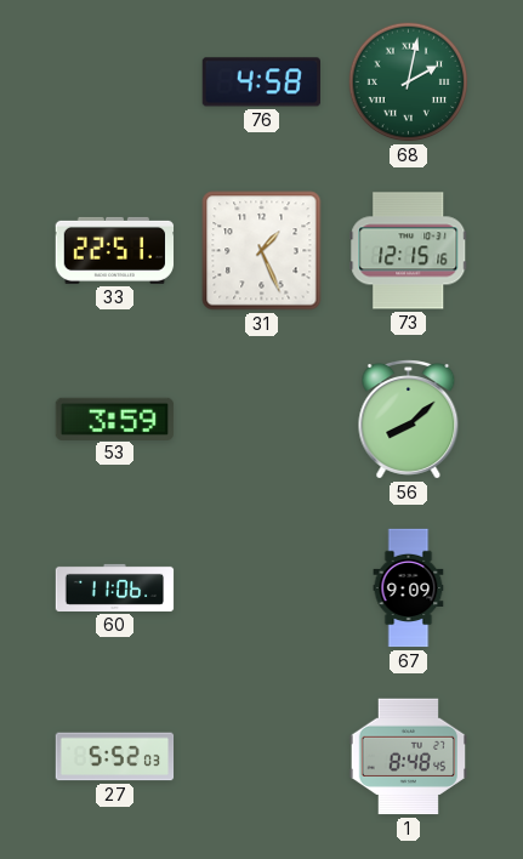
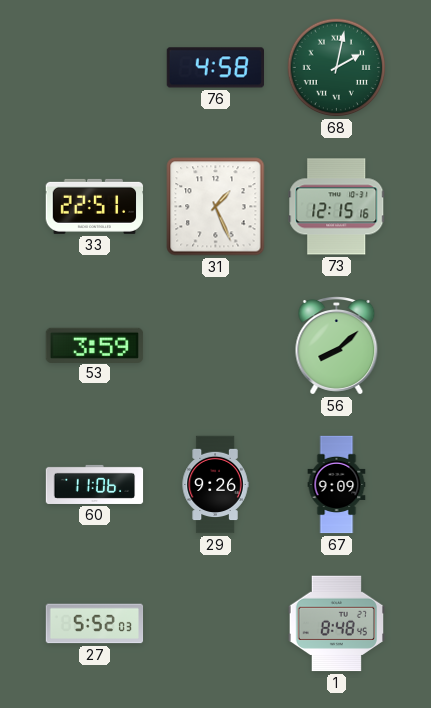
29: none -> 9:26
